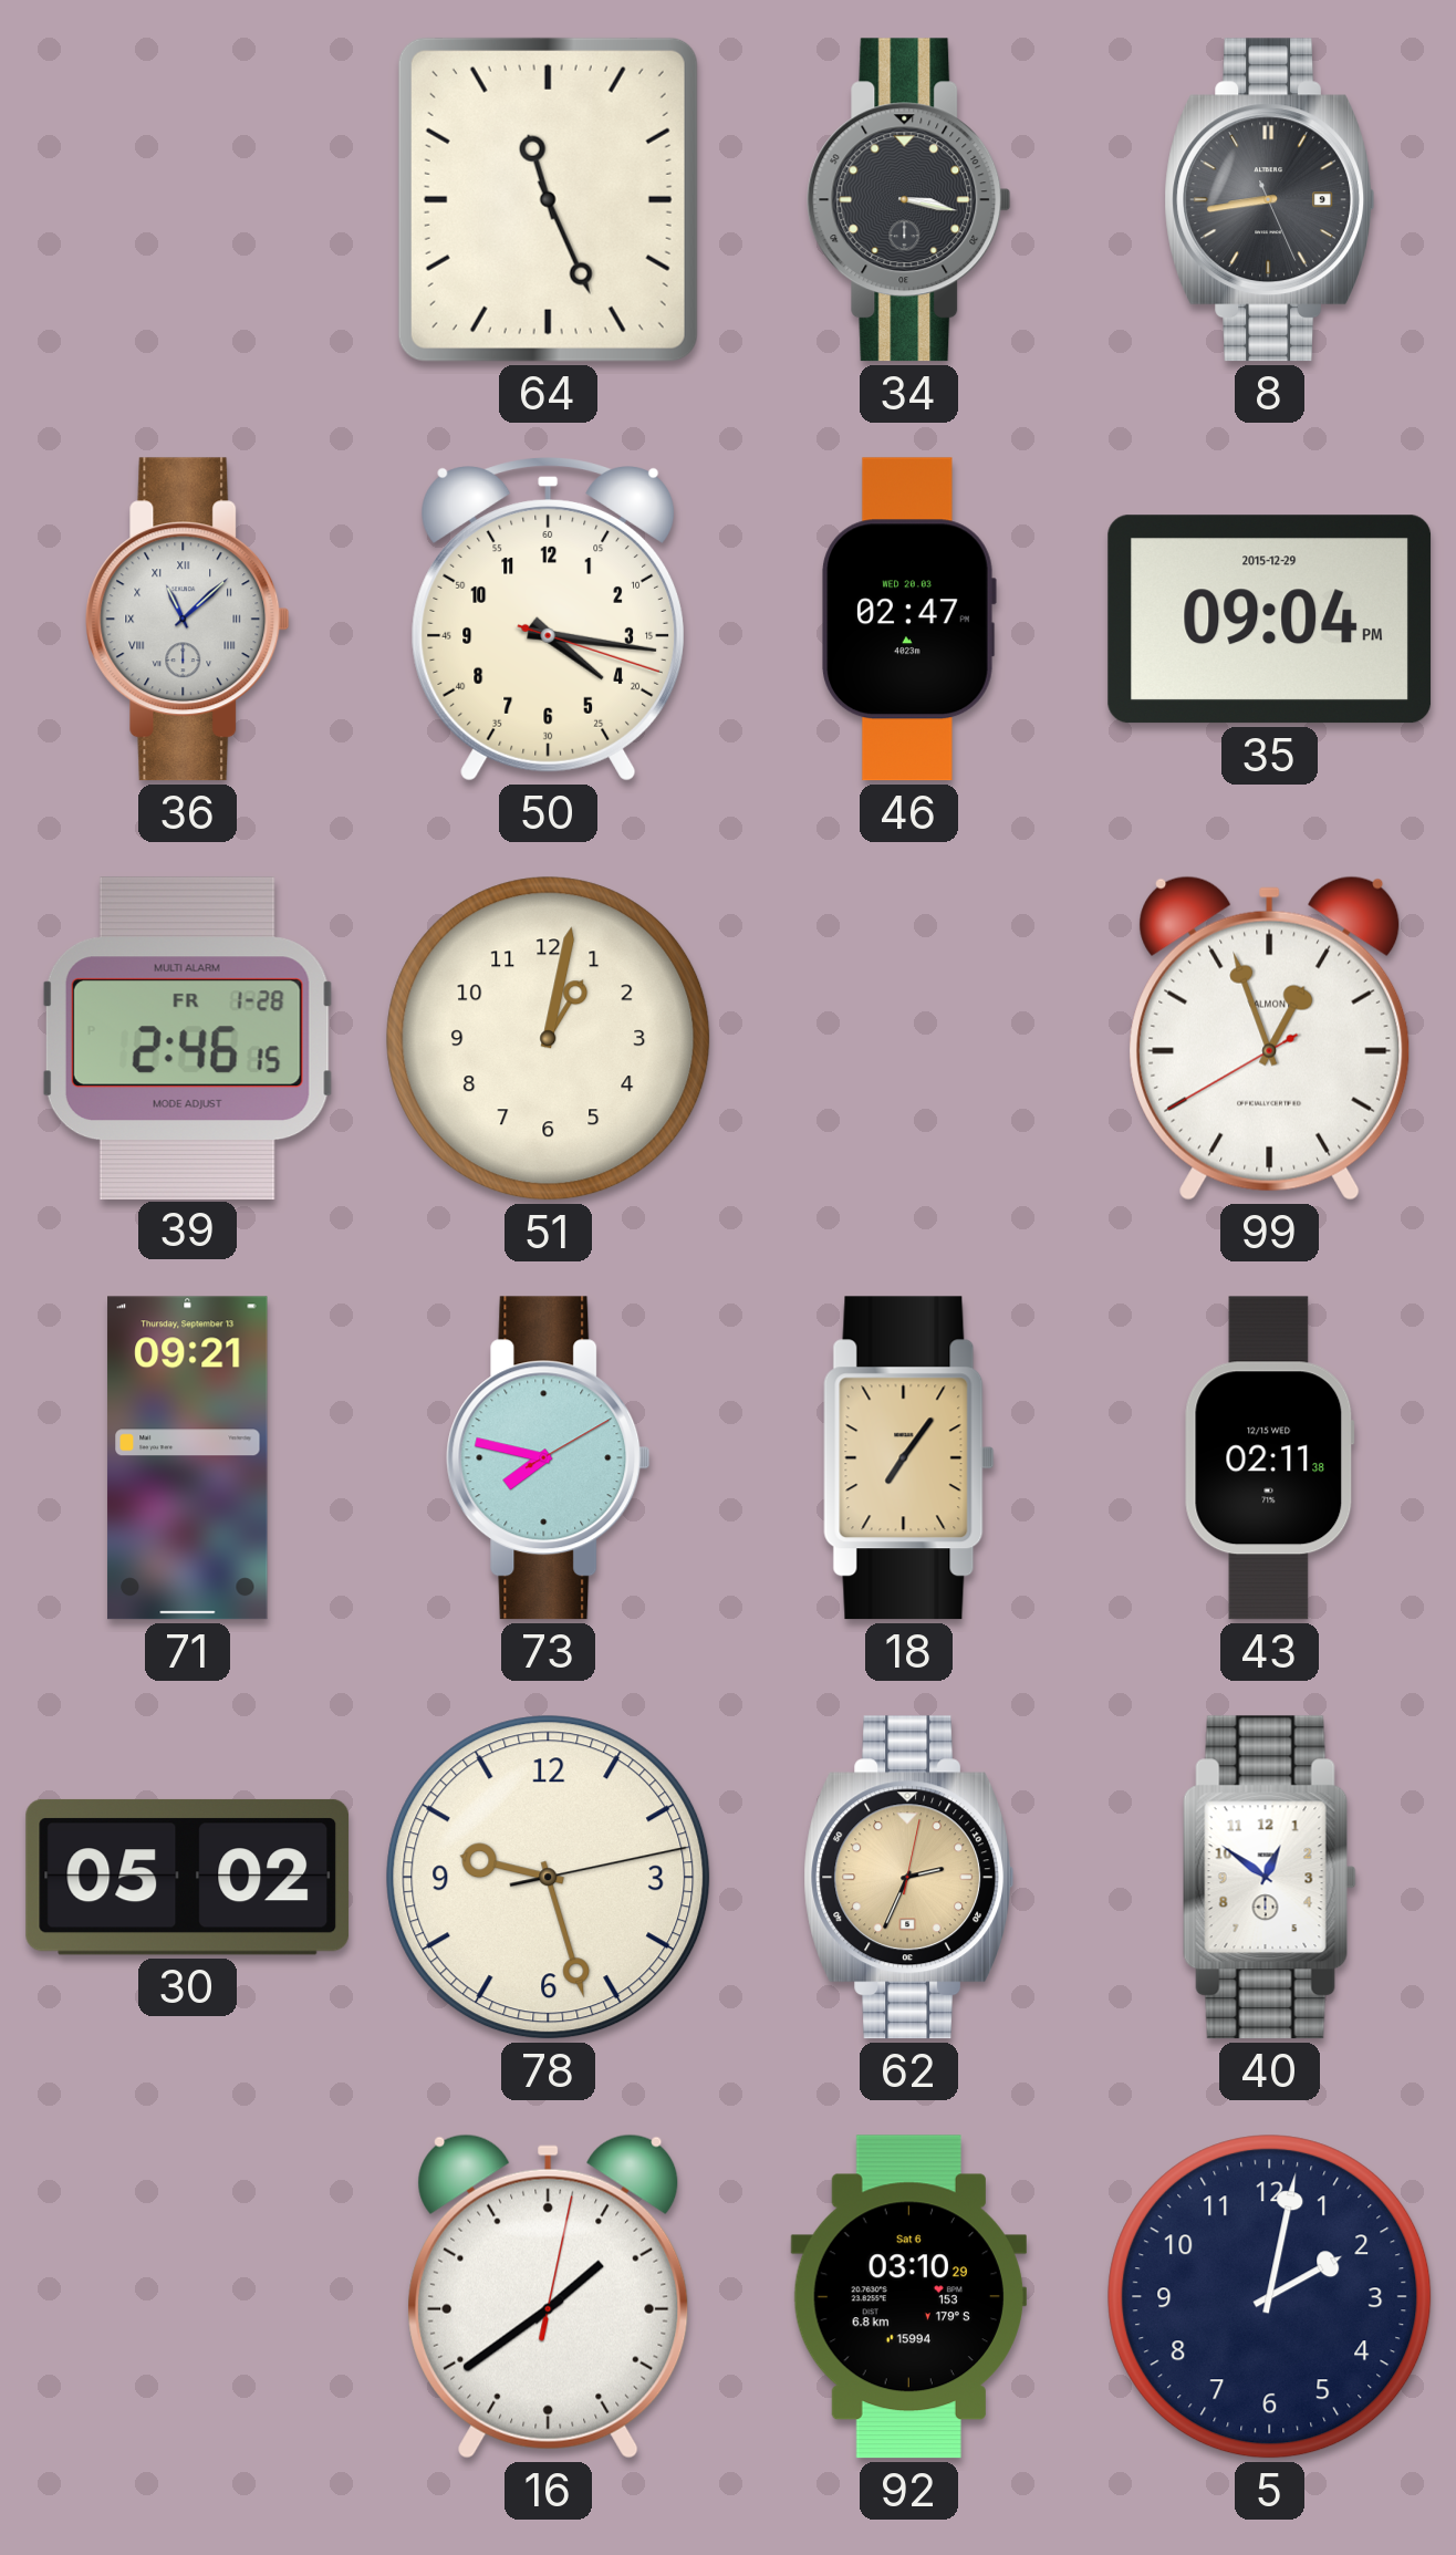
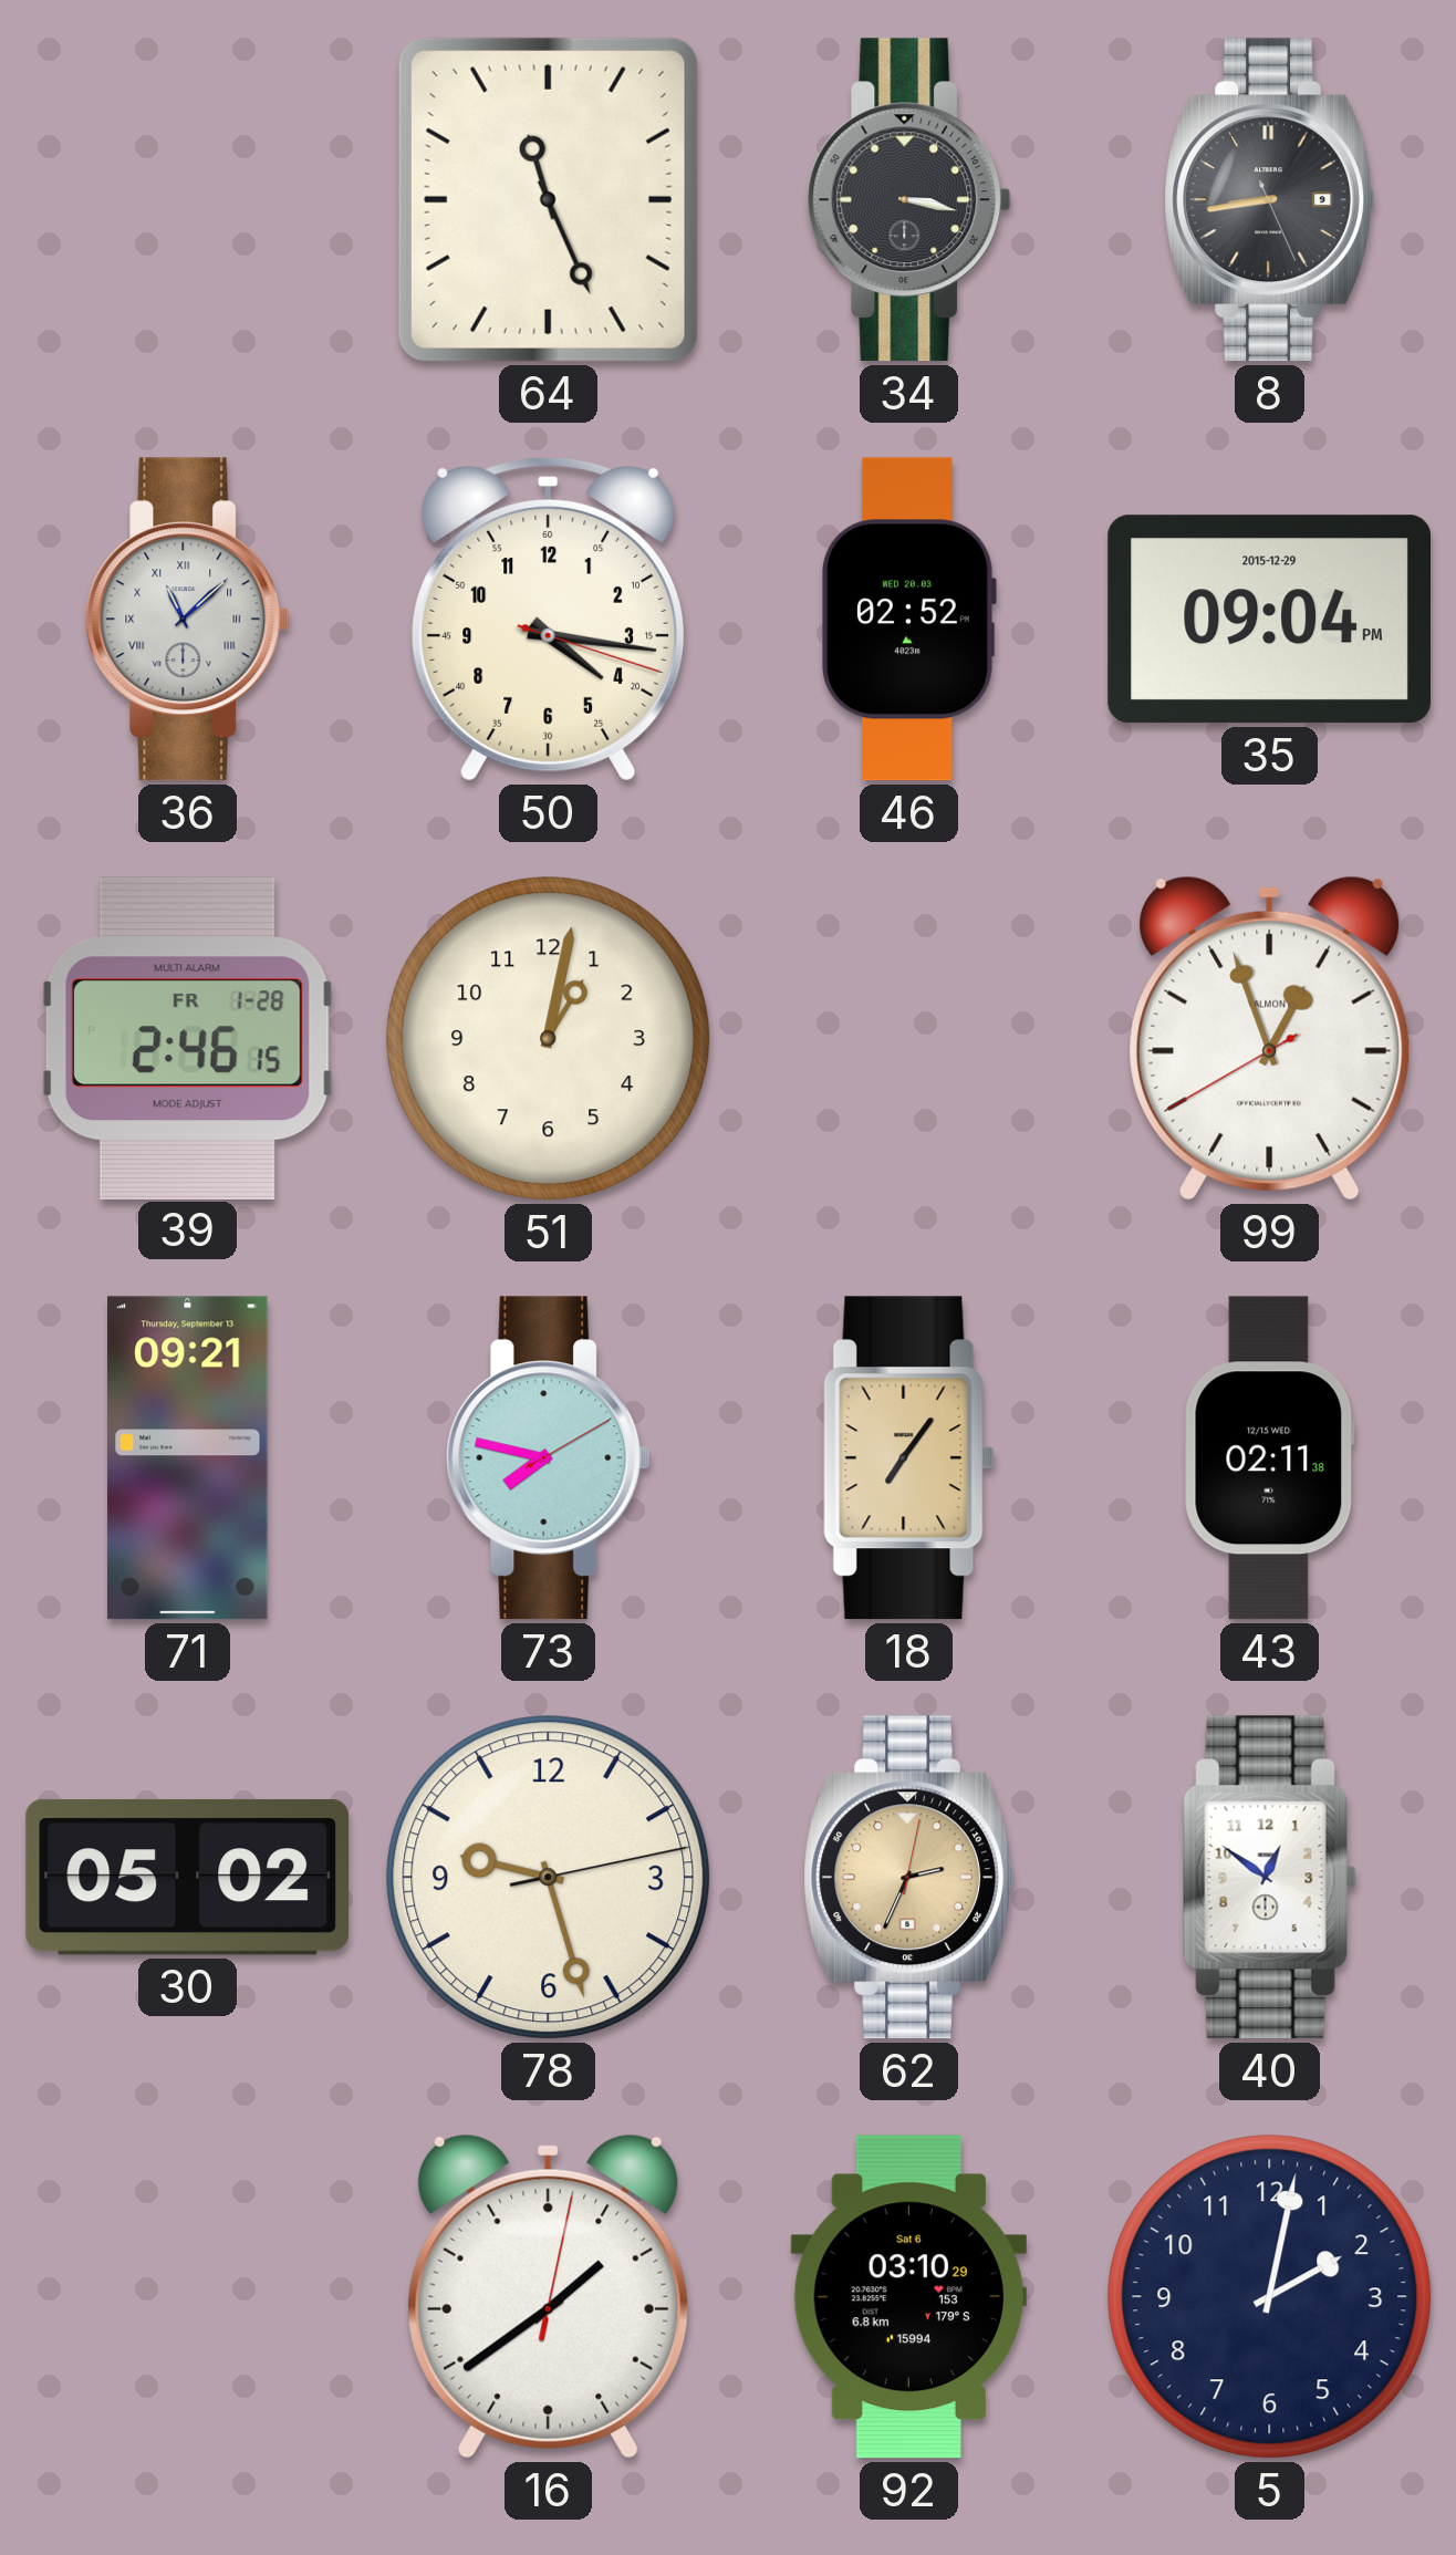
46: 02:47 -> 02:52
